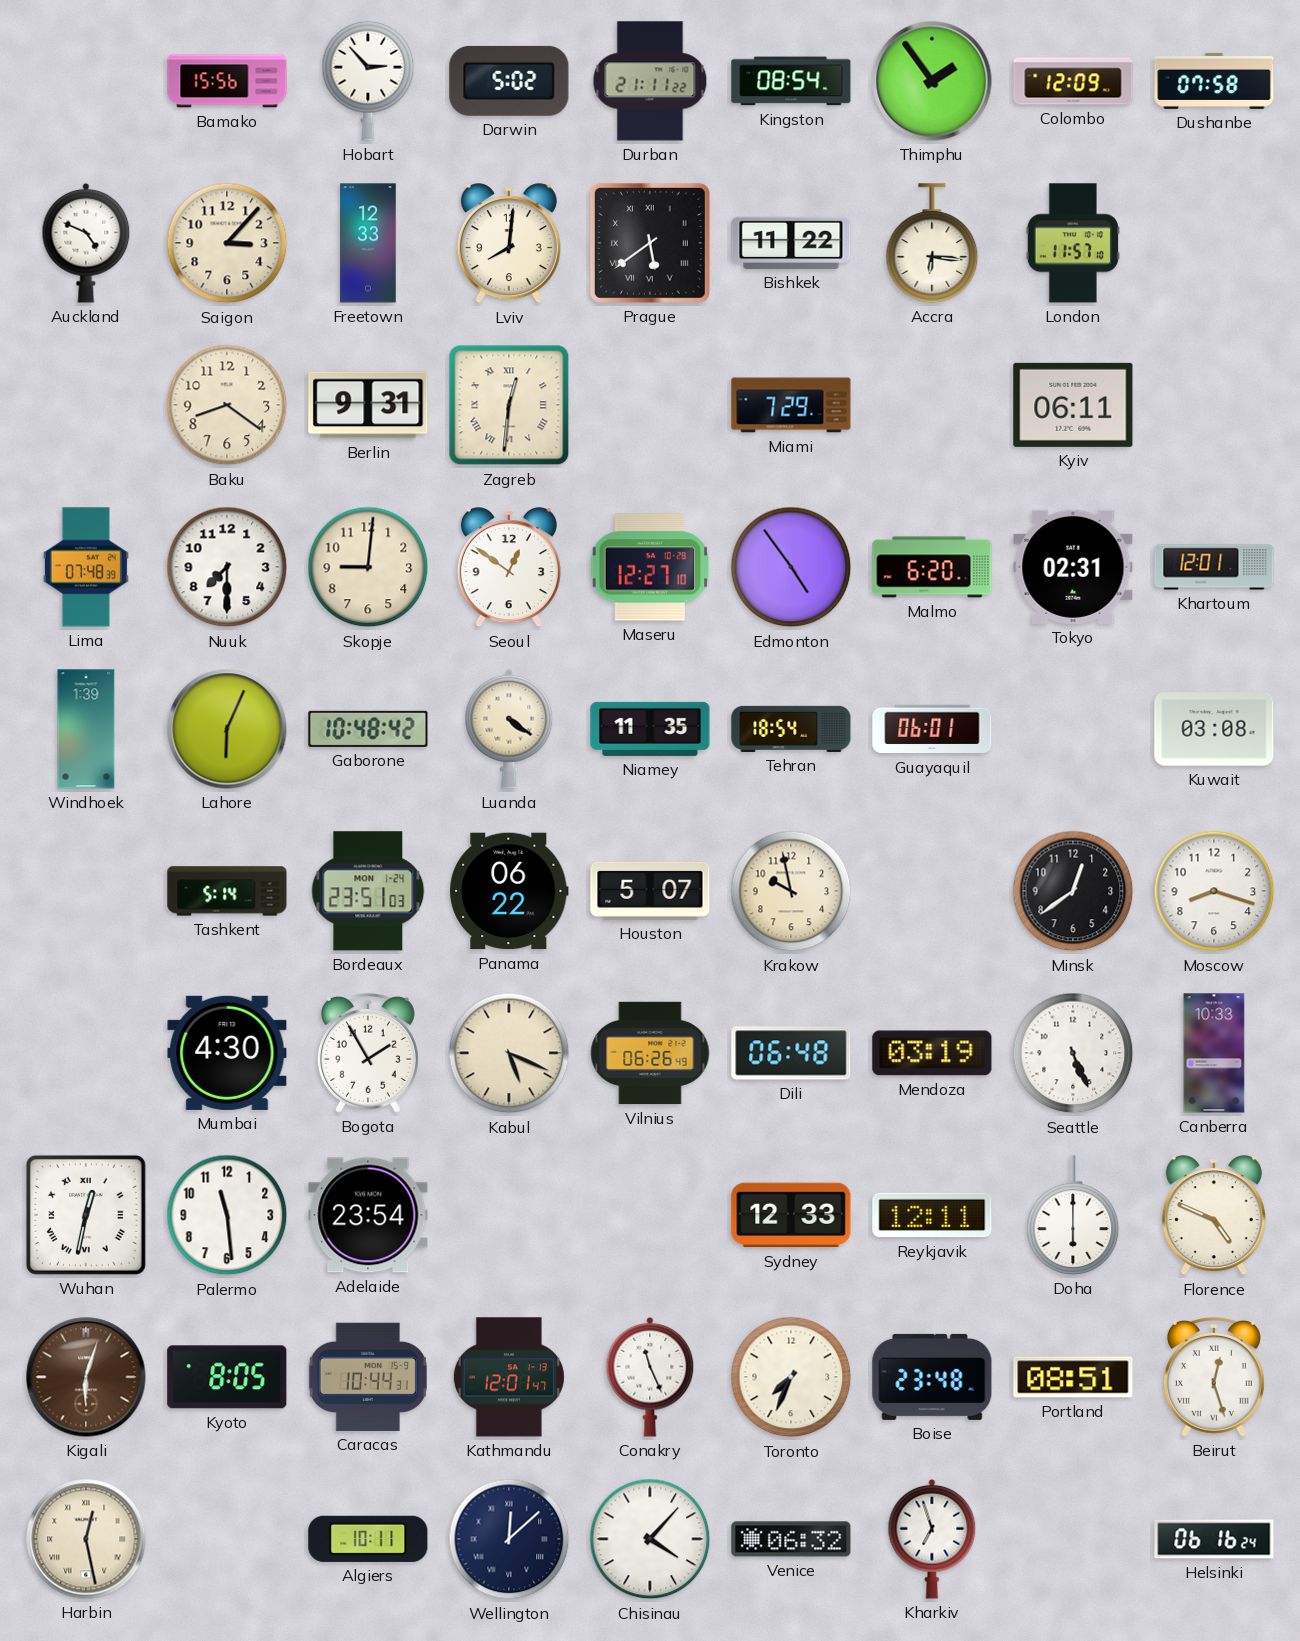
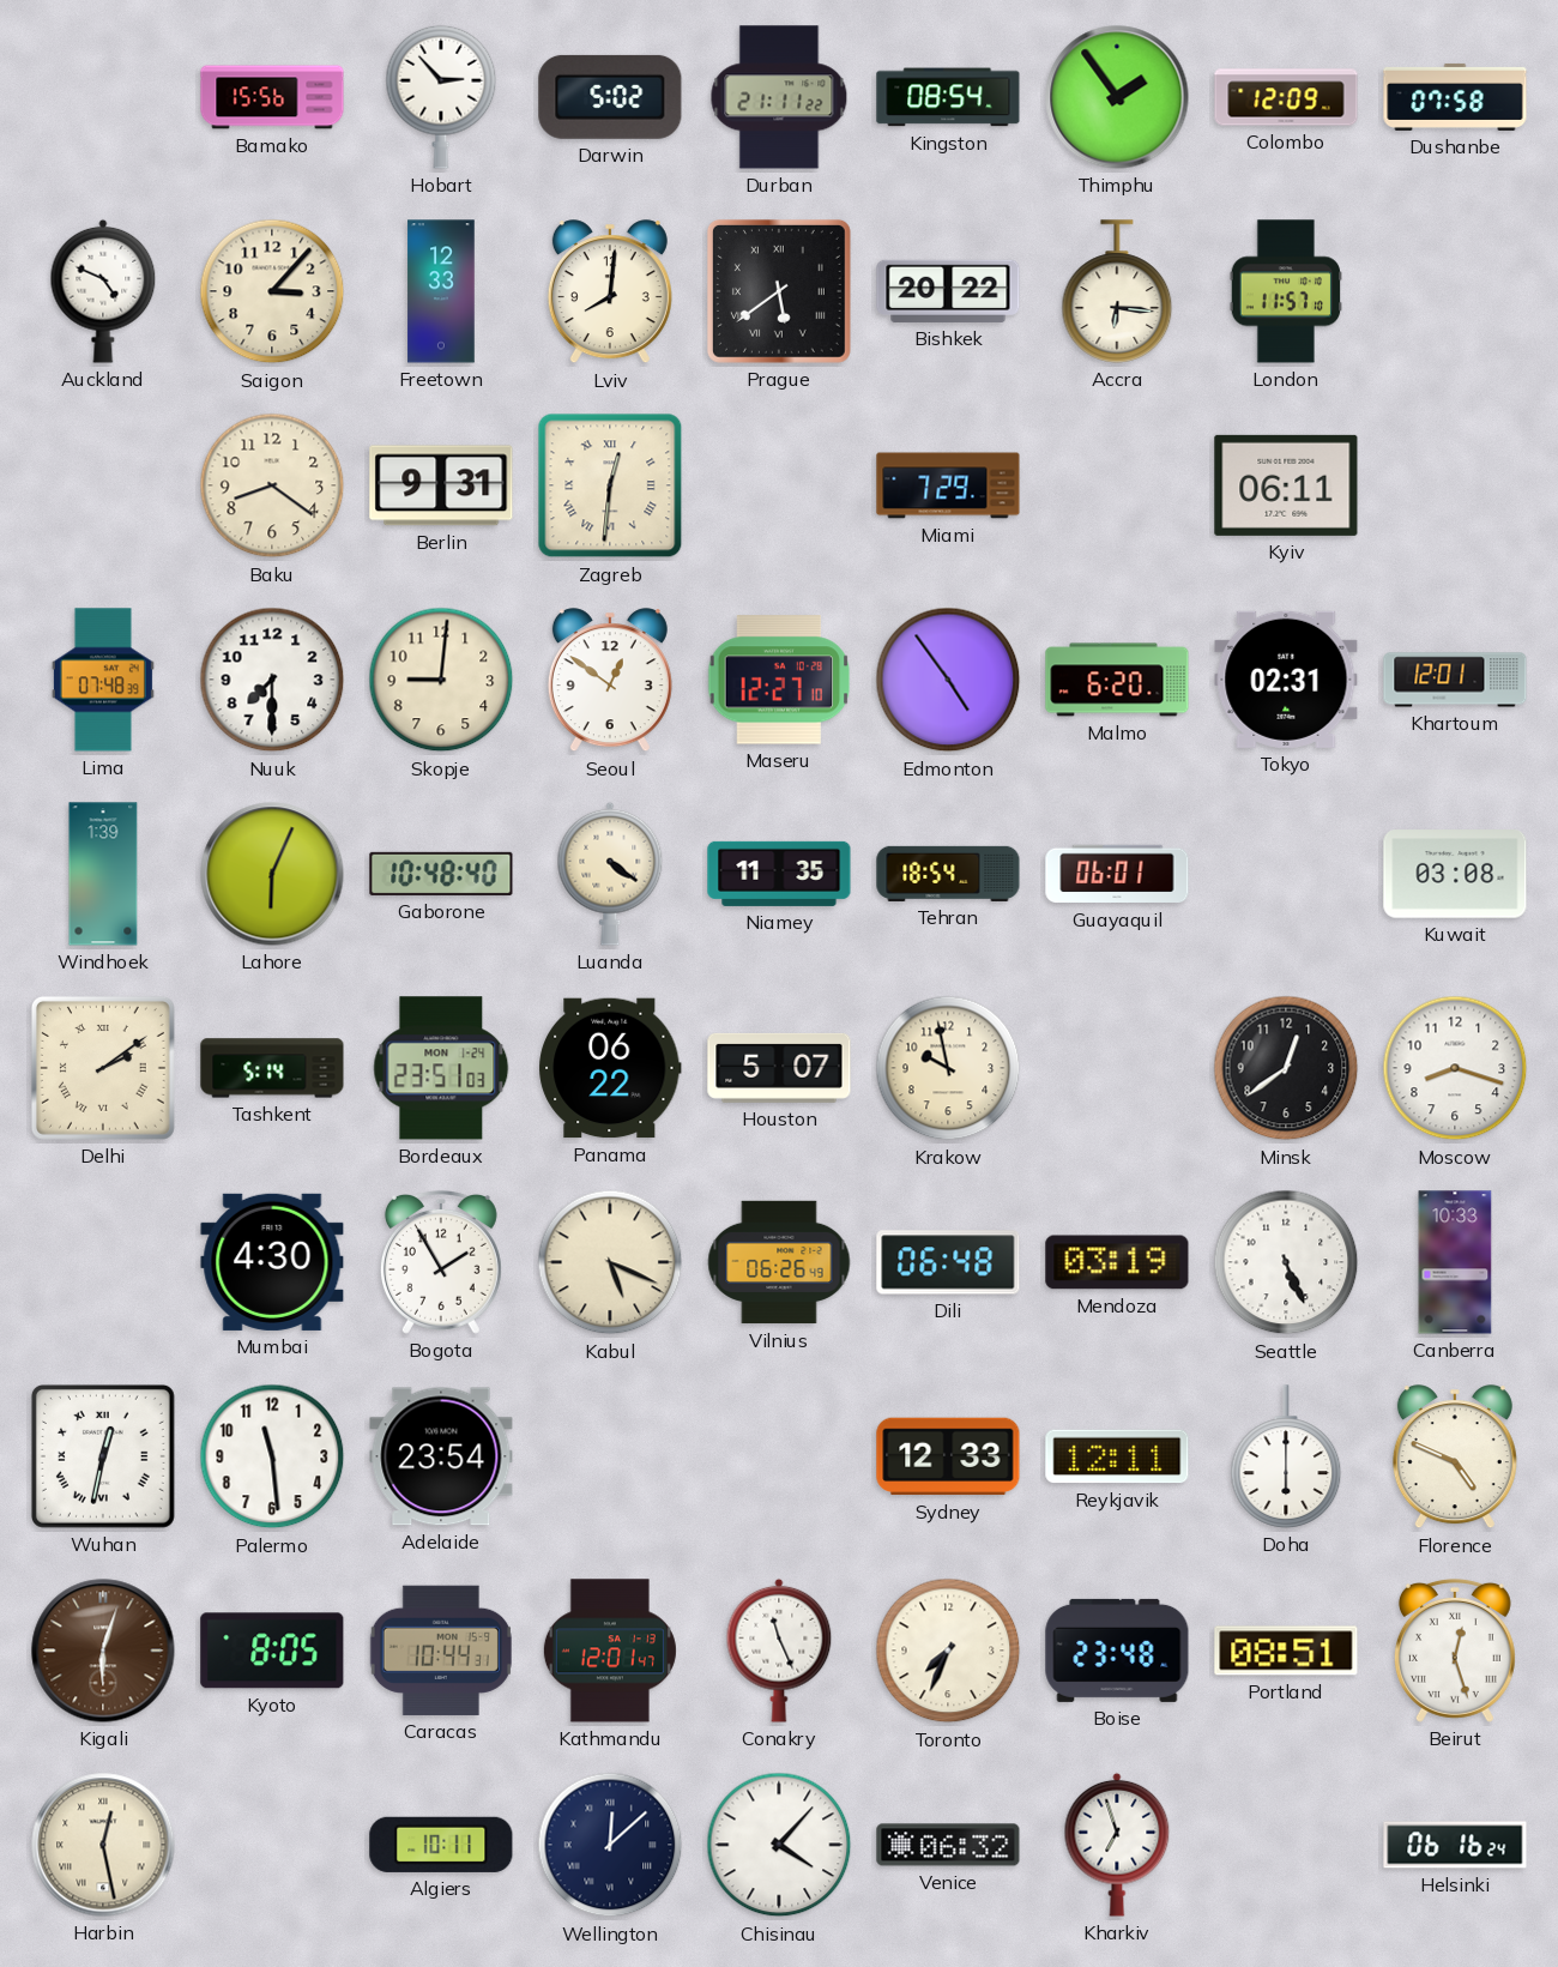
Bishkek: 11:22 -> 20:22
Gaborone: 10:48:42 -> 10:48:40
Delhi: none -> 2:09
